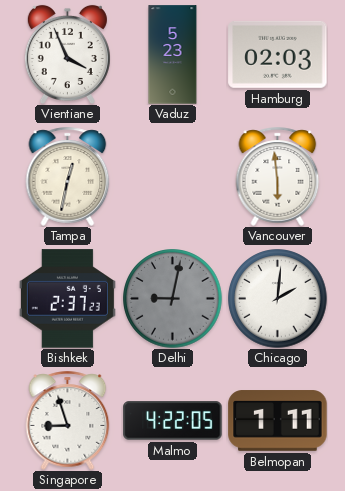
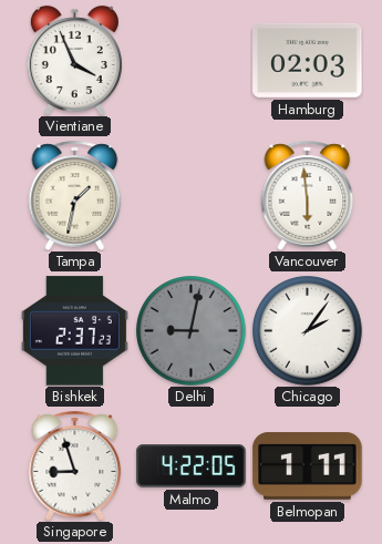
Vaduz: 5:23 -> none
Tampa: 12:32 -> 1:32
Chicago: 2:01 -> 2:06
